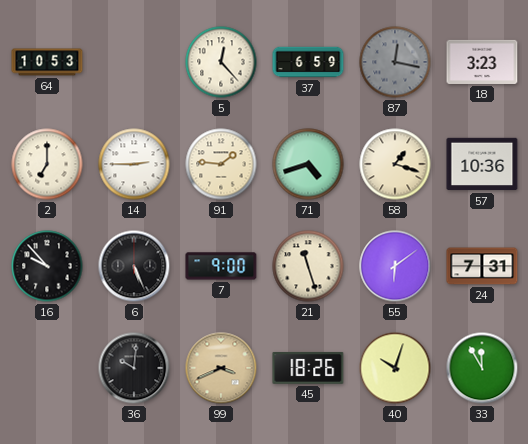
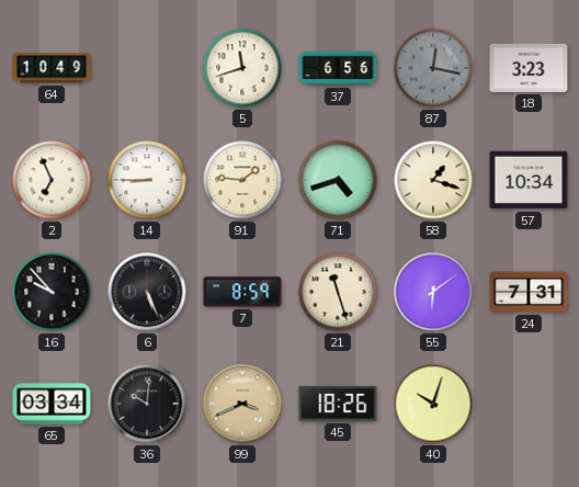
64: 10:53 -> 10:49
5: 12:23 -> 11:42
37: 6:59 -> 6:56
2: 7:00 -> 6:56
14: 2:45 -> 8:45
57: 10:36 -> 10:34
7: 9:00 -> 8:59
65: none -> 03:34
33: 11:55 -> none
